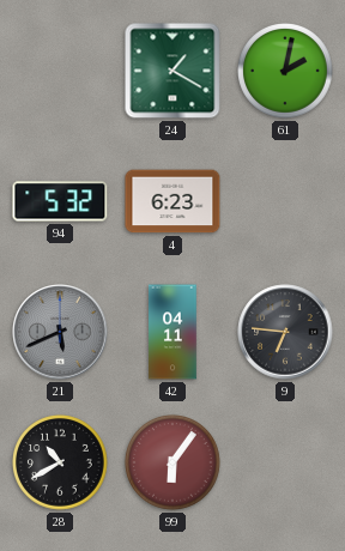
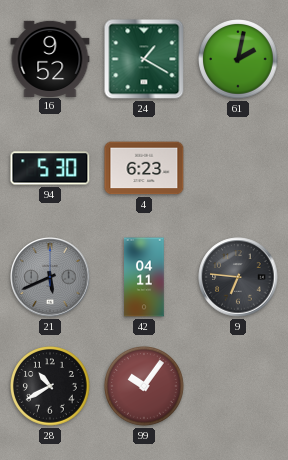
16: none -> 9:52
94: 5:32 -> 5:30
99: 6:06 -> 10:06
